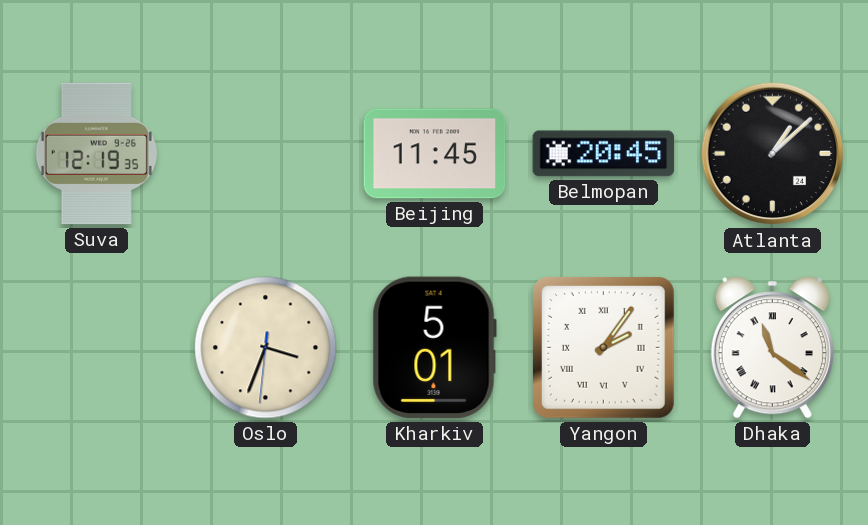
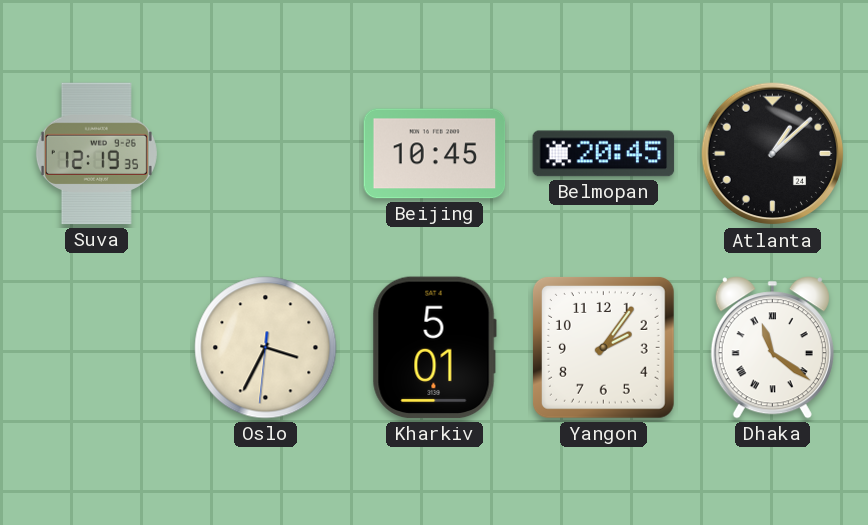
Beijing: 11:45 -> 10:45
Oslo: 3:33 -> 3:34
Yangon numerals: Roman -> Arabic
